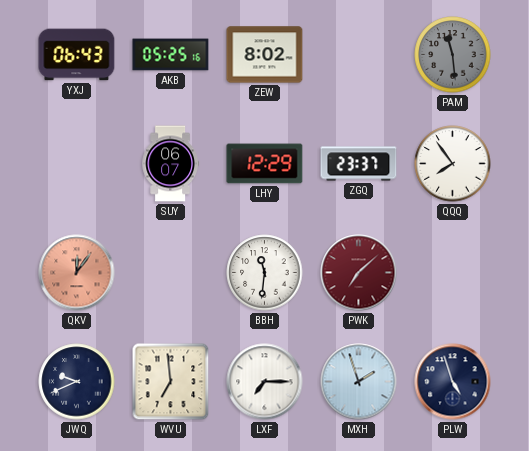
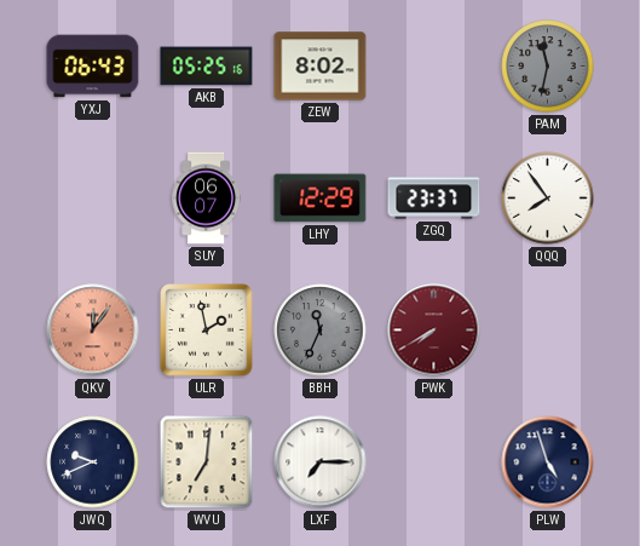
PAM: 11:29 -> 11:32
ULR: none -> 1:58
BBH: 11:31 -> 11:34
BBH dial: white -> grey
PWK: 7:08 -> 7:40
WVU: 6:59 -> 7:01
MXH: 1:57 -> none
